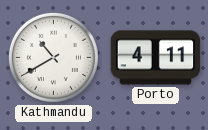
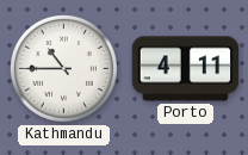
Kathmandu: 10:40 -> 10:45
